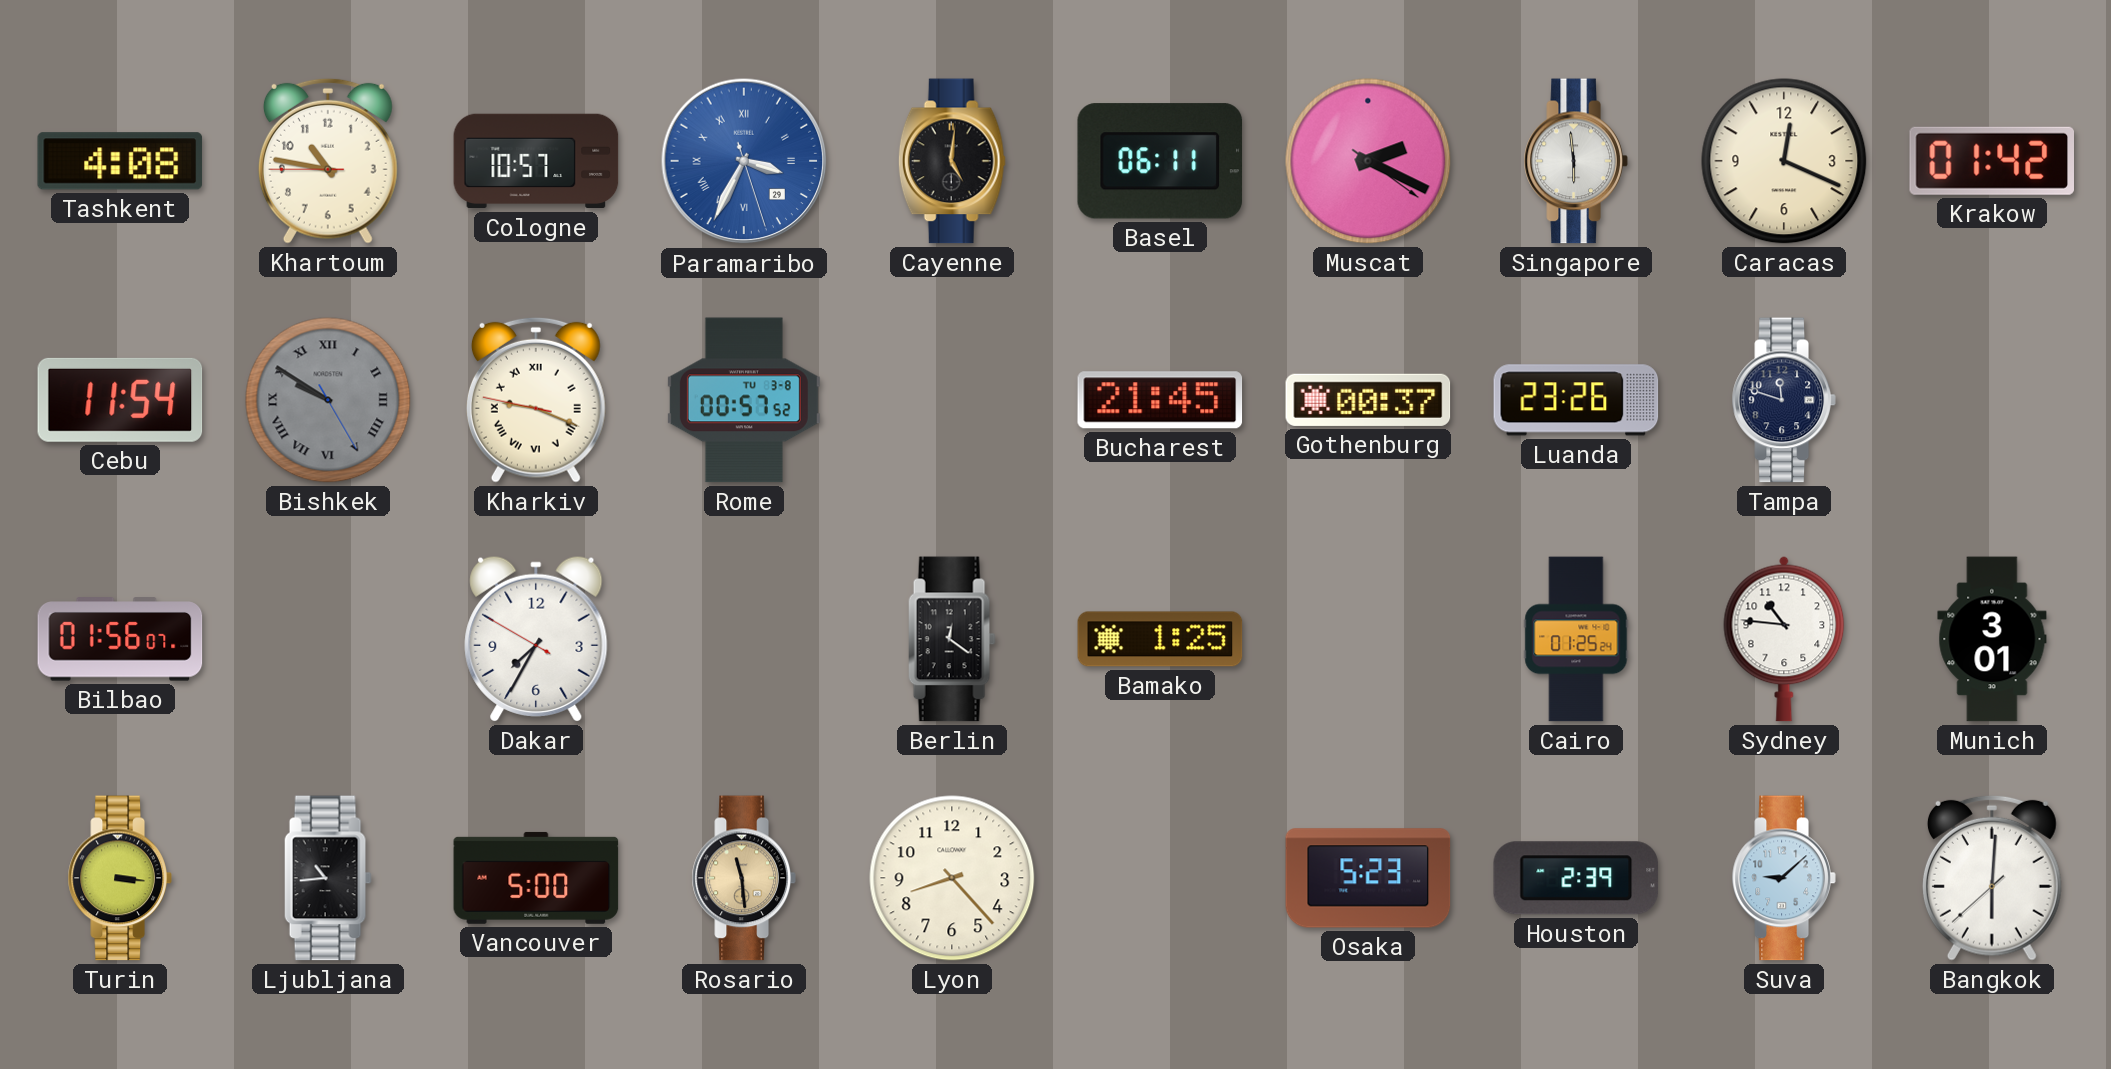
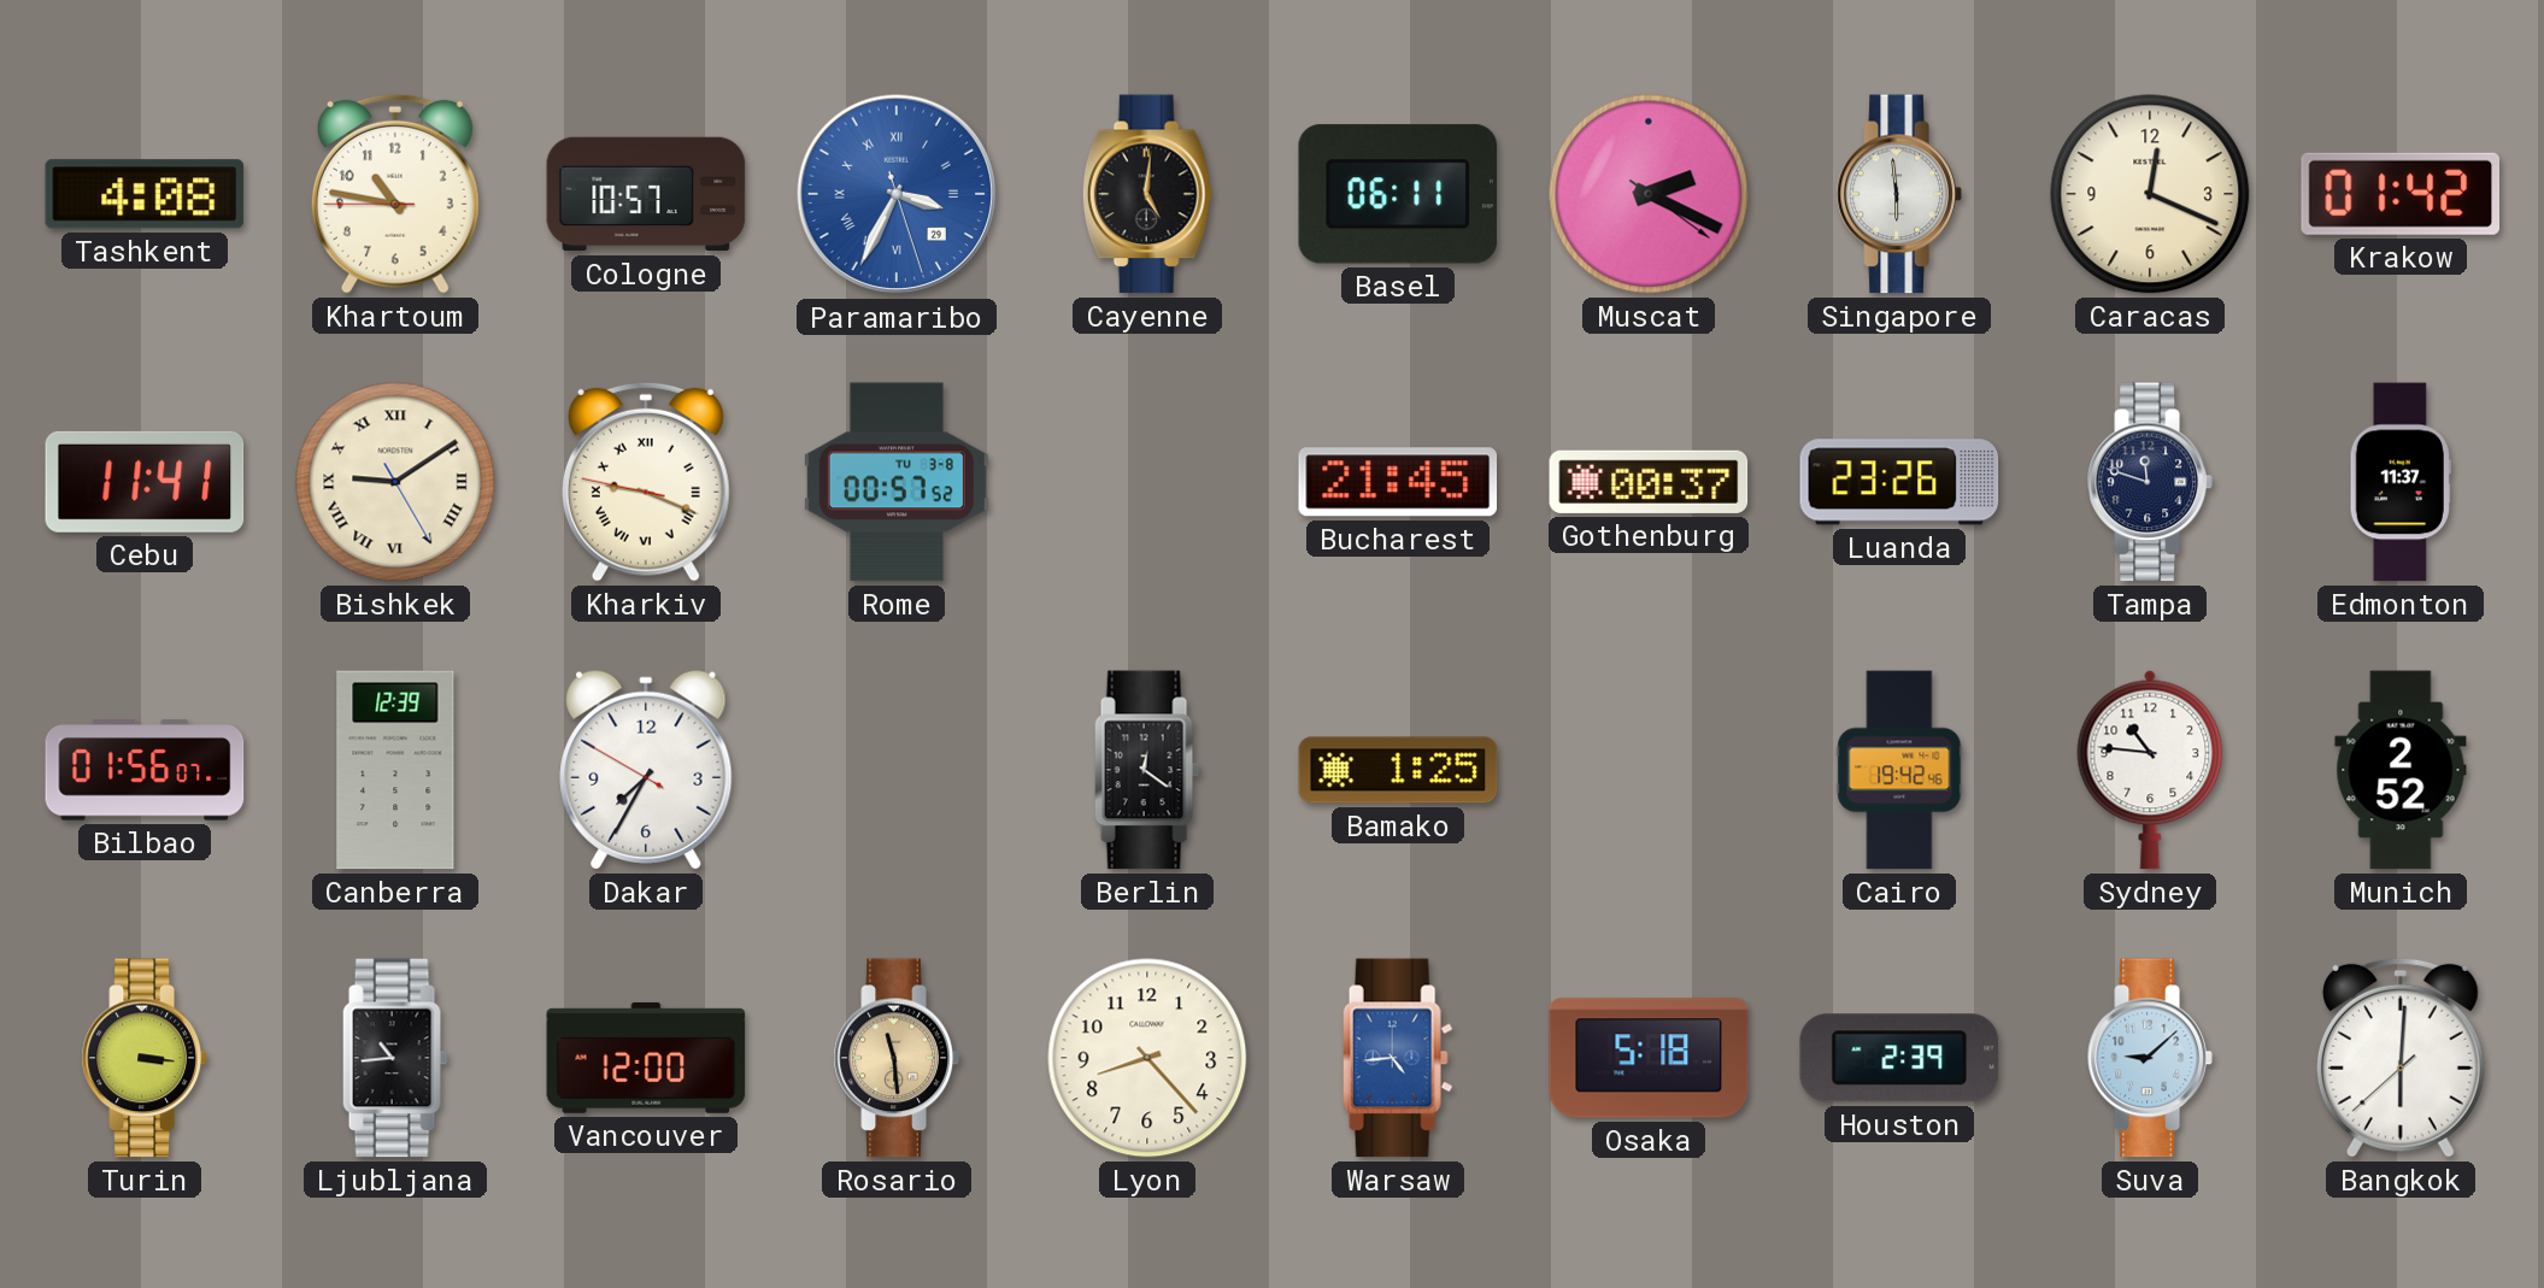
Cebu: 11:54 -> 11:41
Bishkek: 9:50 -> 9:09
Bishkek dial: grey -> cream
Edmonton: none -> 11:37
Canberra: none -> 12:39
Cairo: 01:25 -> 19:42
Munich: 3:01 -> 2:52
Vancouver: 5:00 -> 12:00
Warsaw: none -> 4:44
Osaka: 5:23 -> 5:18
